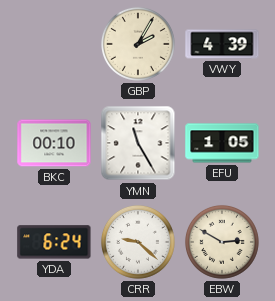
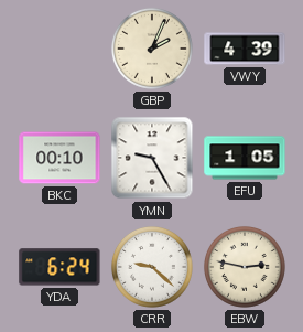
GBP: 2:05 -> 2:04
YMN: 11:25 -> 9:25
EBW: 2:50 -> 2:47
